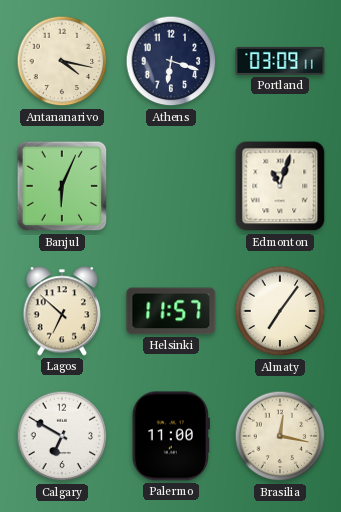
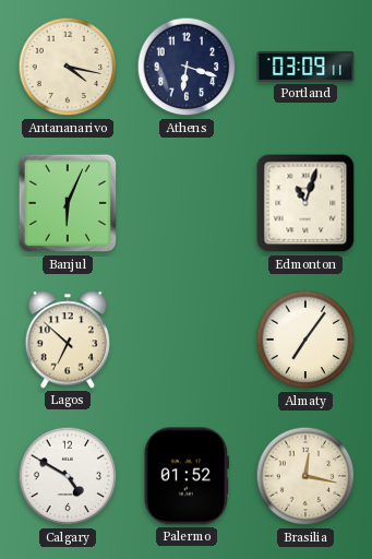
Helsinki: 11:57 -> none
Calgary: 6:50 -> 4:50
Palermo: 11:00 -> 01:52
